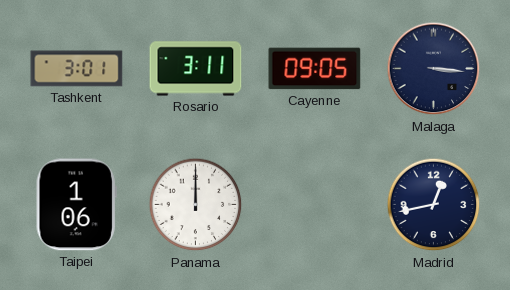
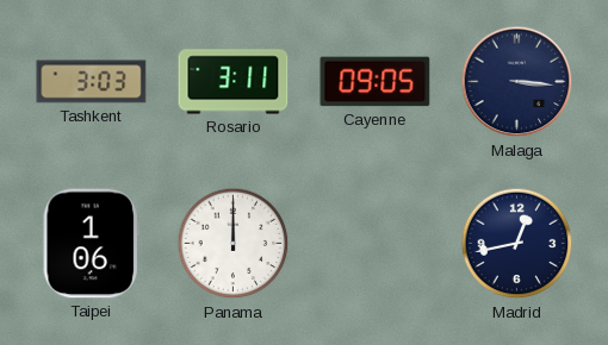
Tashkent: 3:01 -> 3:03
